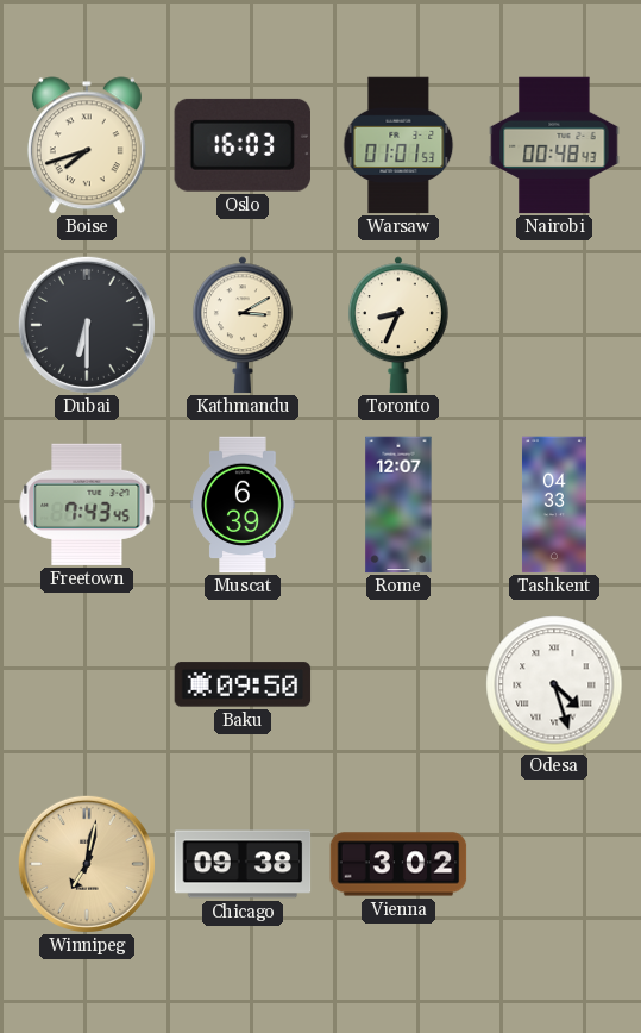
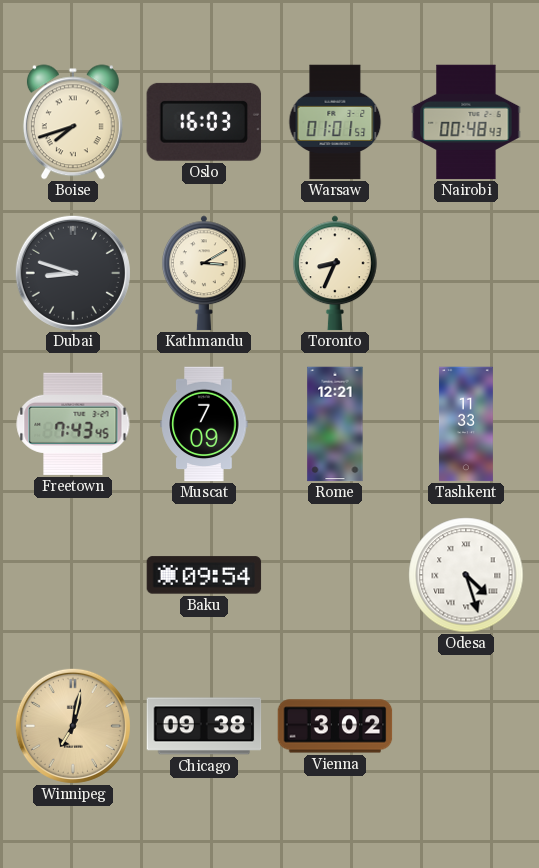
Dubai: 6:30 -> 8:48
Muscat: 6:39 -> 7:09
Rome: 12:07 -> 12:21
Tashkent: 04:33 -> 11:33
Baku: 09:50 -> 09:54
